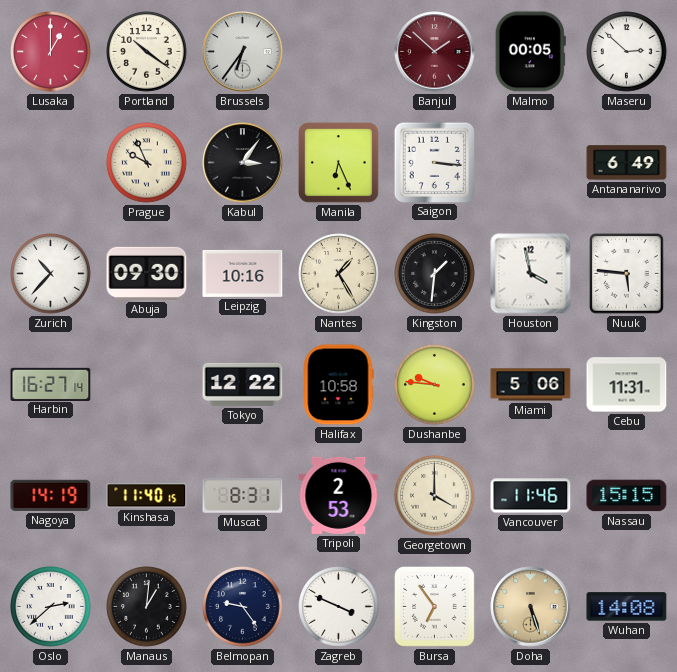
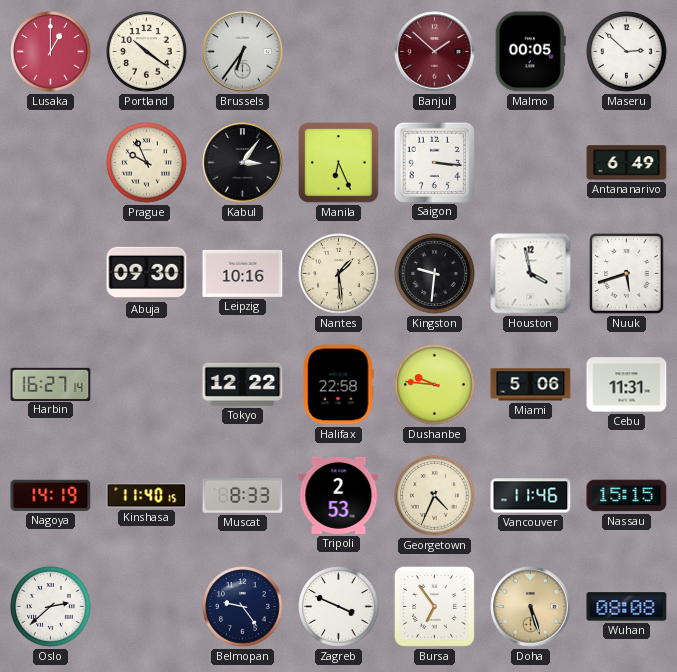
Zurich: 10:37 -> none
Nantes: 1:25 -> 1:29
Kingston: 1:31 -> 9:31
Nuuk: 5:46 -> 5:42
Halifax: 10:58 -> 22:58
Muscat: 8:31 -> 8:33
Georgetown: 4:00 -> 4:34
Manaus: 1:01 -> none
Wuhan: 14:08 -> 08:08
